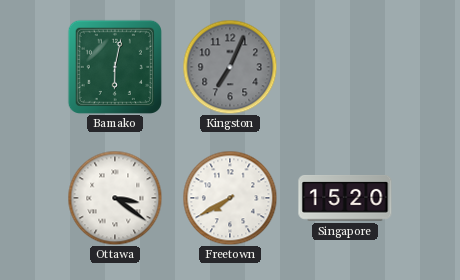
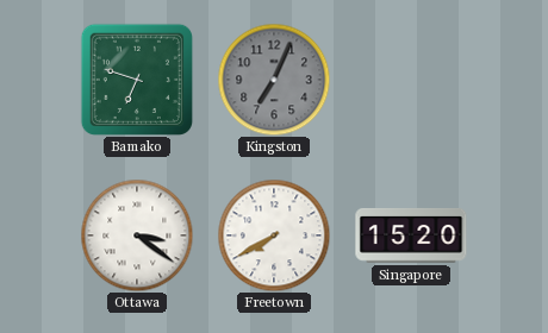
Bamako: 6:02 -> 6:48
